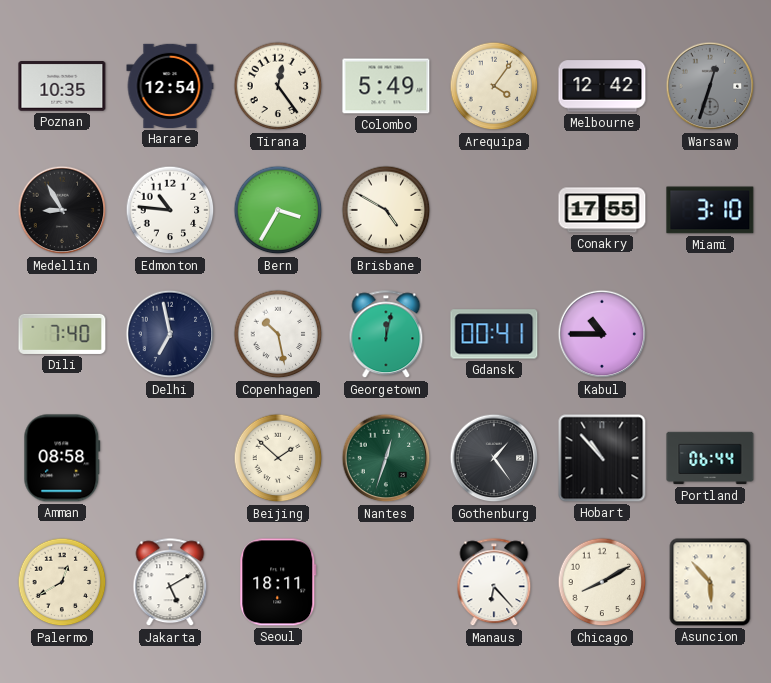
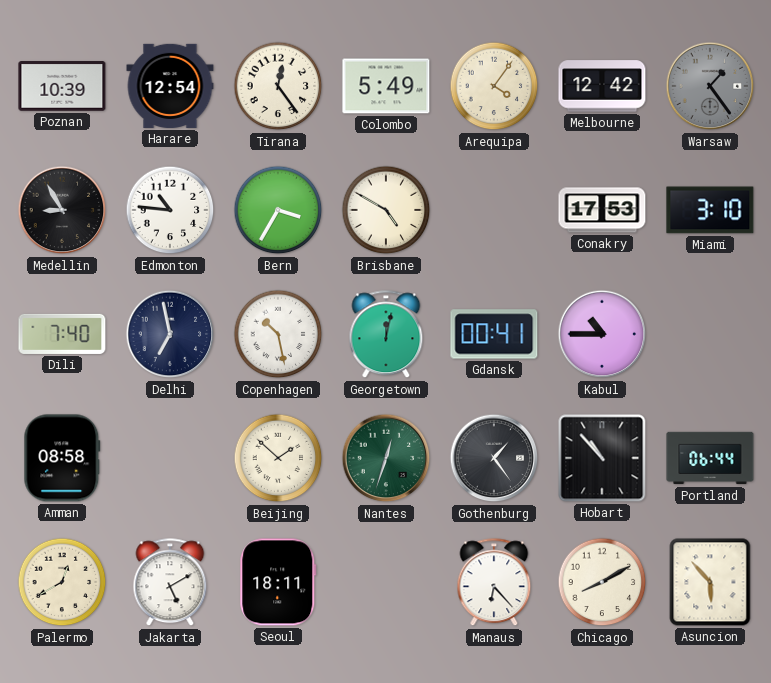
Poznan: 10:35 -> 10:39
Warsaw: 12:33 -> 1:24
Conakry: 17:55 -> 17:53
